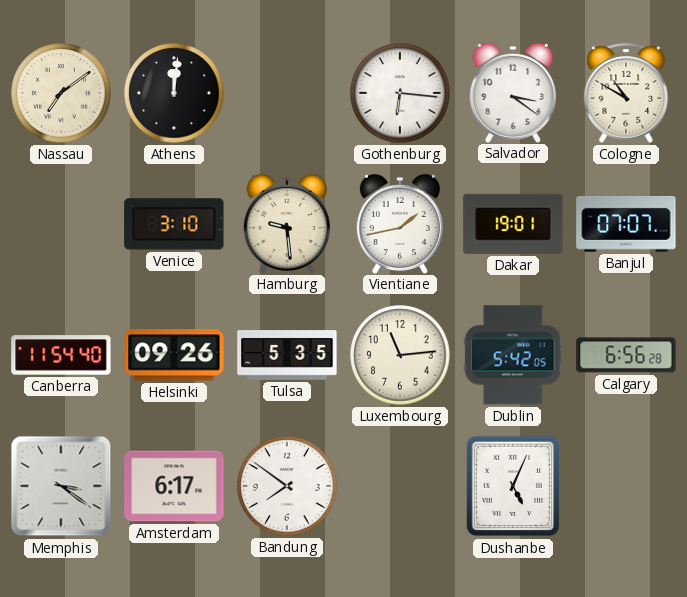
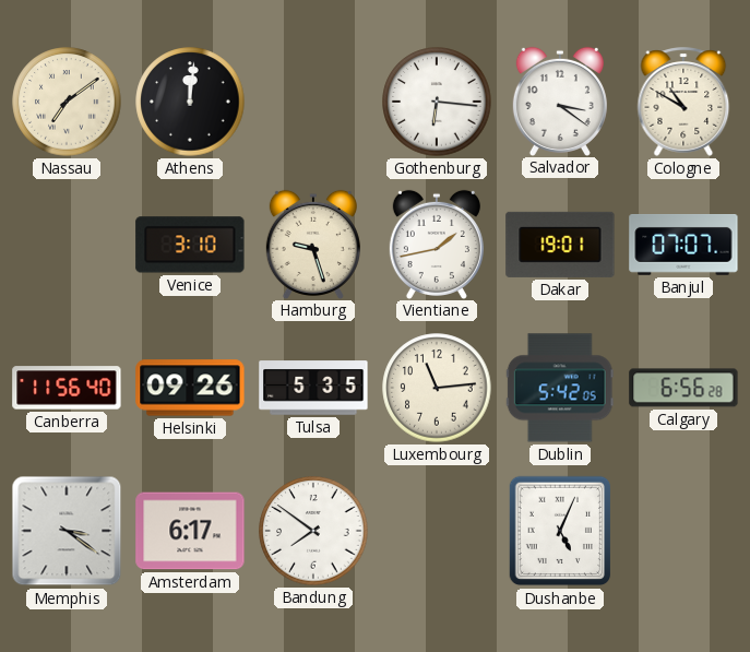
Hamburg: 9:29 -> 9:27
Canberra: 11:54 -> 11:56
